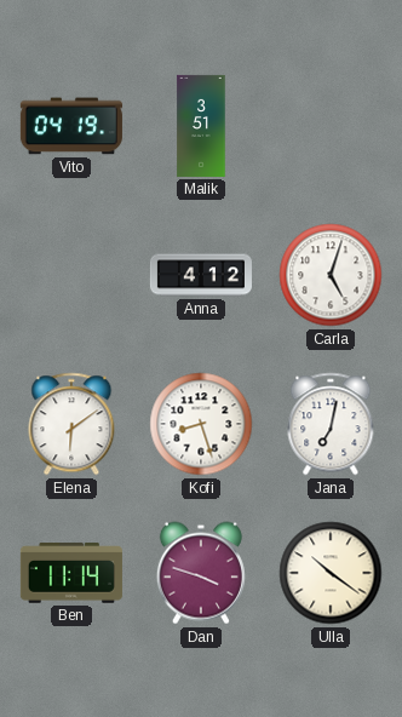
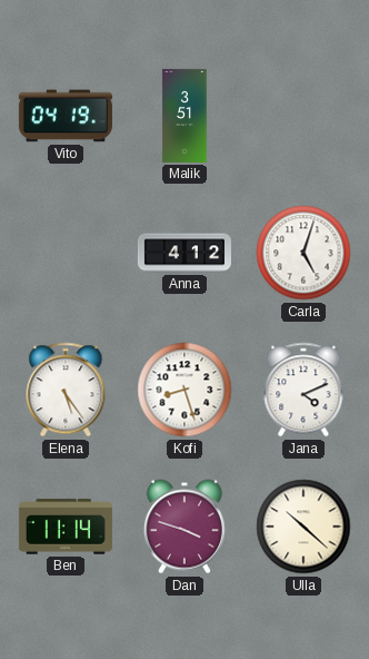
Elena: 6:09 -> 5:24
Jana: 7:02 -> 4:11
Ulla: 10:21 -> 10:22
